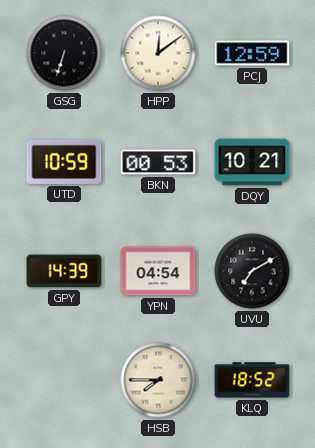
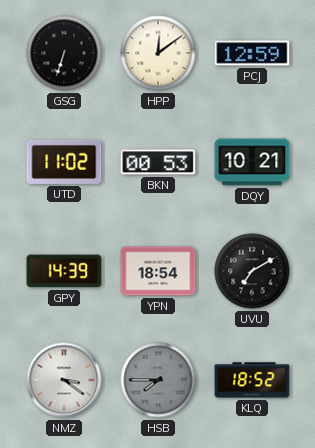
UTD: 10:59 -> 11:02
YPN: 04:54 -> 18:54
NMZ: none -> 3:21
HSB dial: cream -> grey
